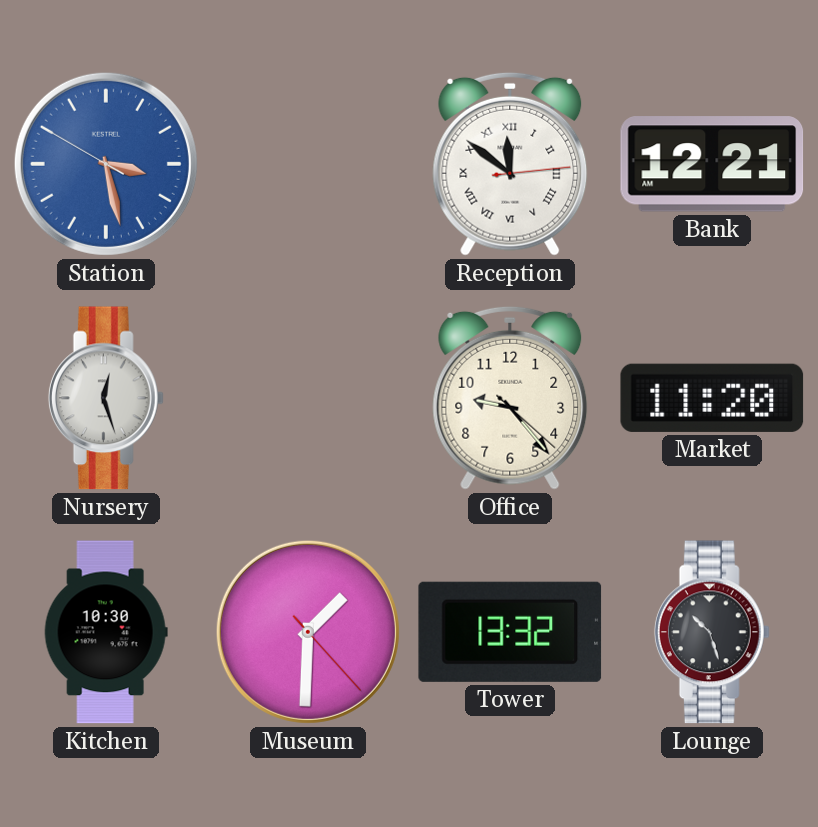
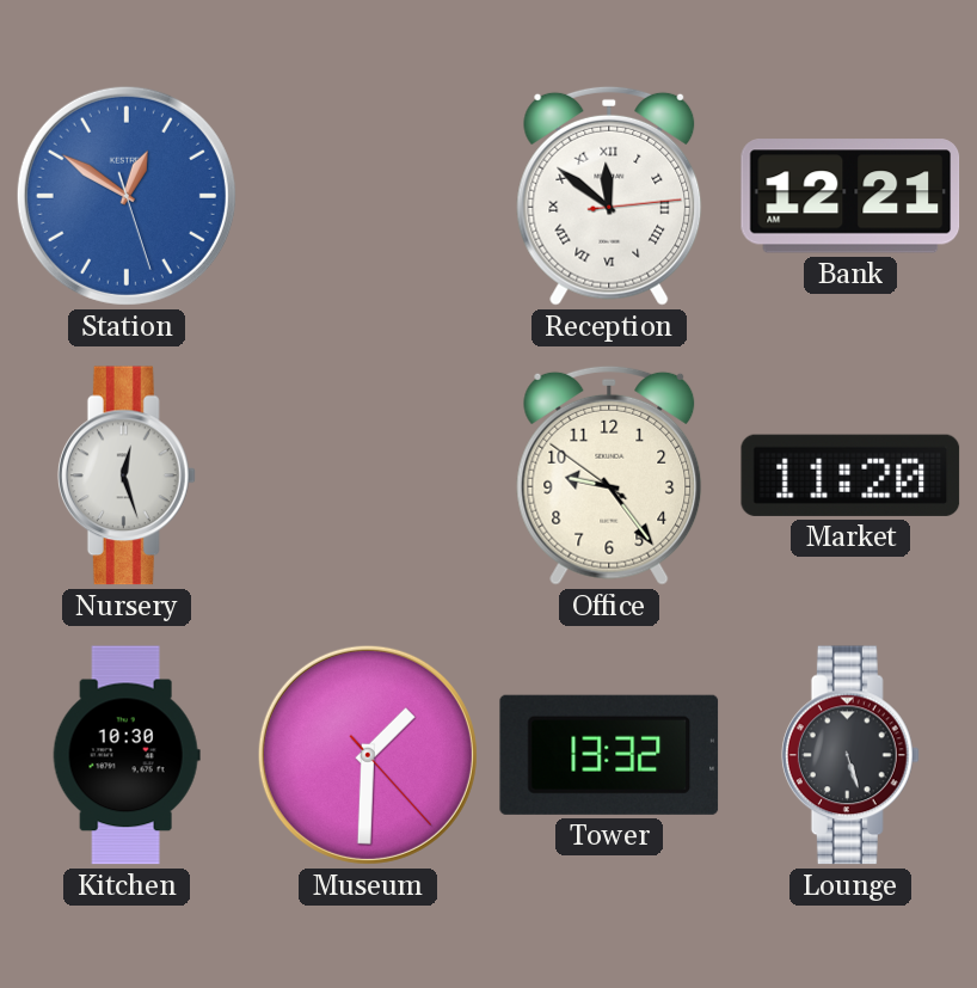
Station: 3:27 -> 12:50
Office: 9:23:22 -> 9:23:51
Lounge: 10:27 -> 5:27
